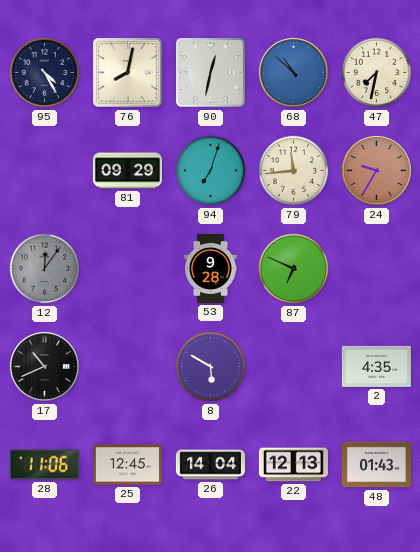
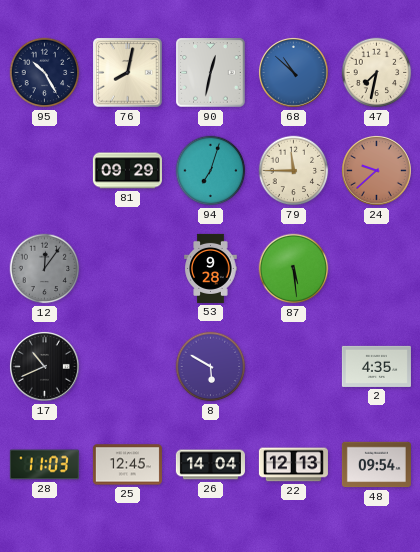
95: 4:25 -> 10:25
79: 11:44 -> 11:45
24: 9:35 -> 9:38
87: 6:49 -> 5:29
28: 11:06 -> 11:03
48: 01:43 -> 09:54
